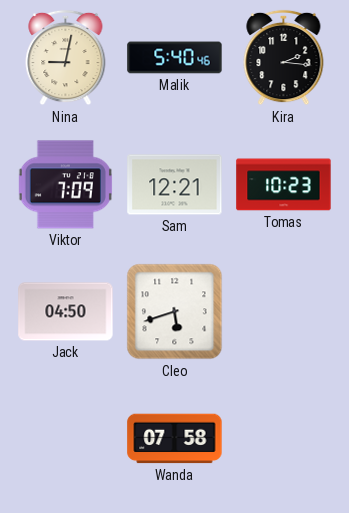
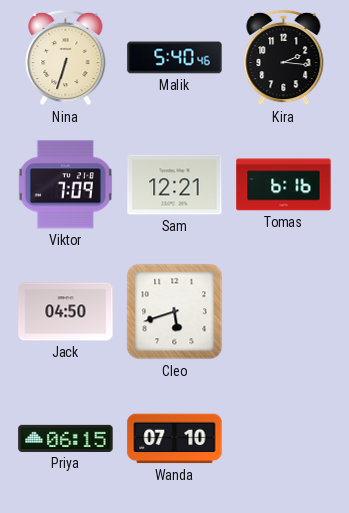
Nina: 9:02 -> 6:33
Tomas: 10:23 -> 6:16
Priya: none -> 06:15
Wanda: 07:58 -> 07:10
